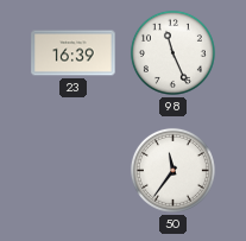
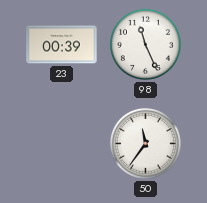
23: 16:39 -> 00:39
